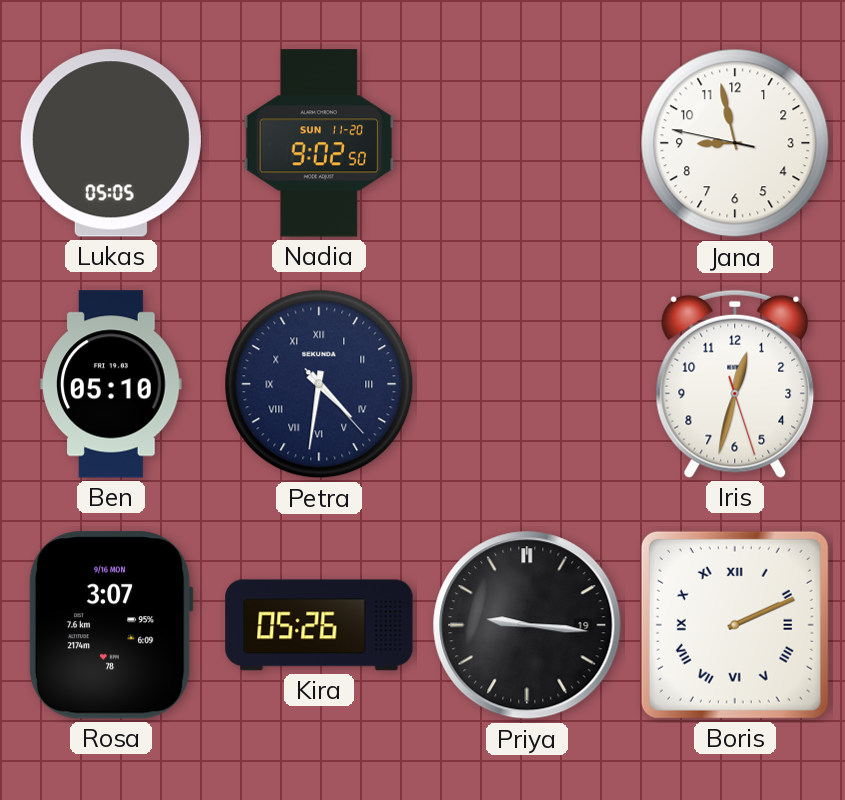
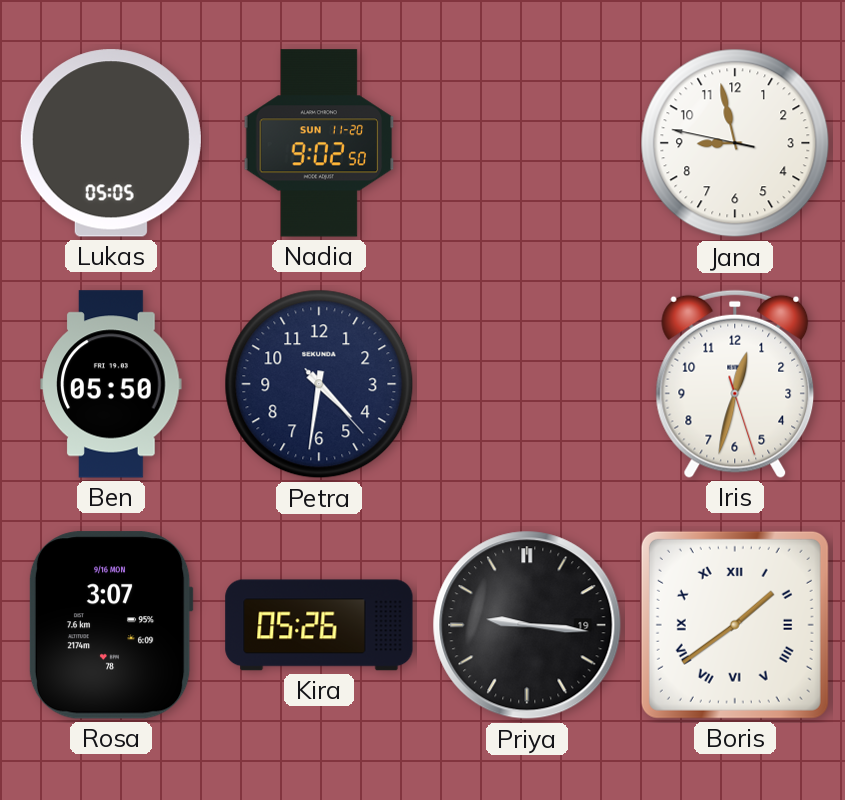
Ben: 05:10 -> 05:50
Petra numerals: Roman -> Arabic
Boris: 2:11 -> 1:39
